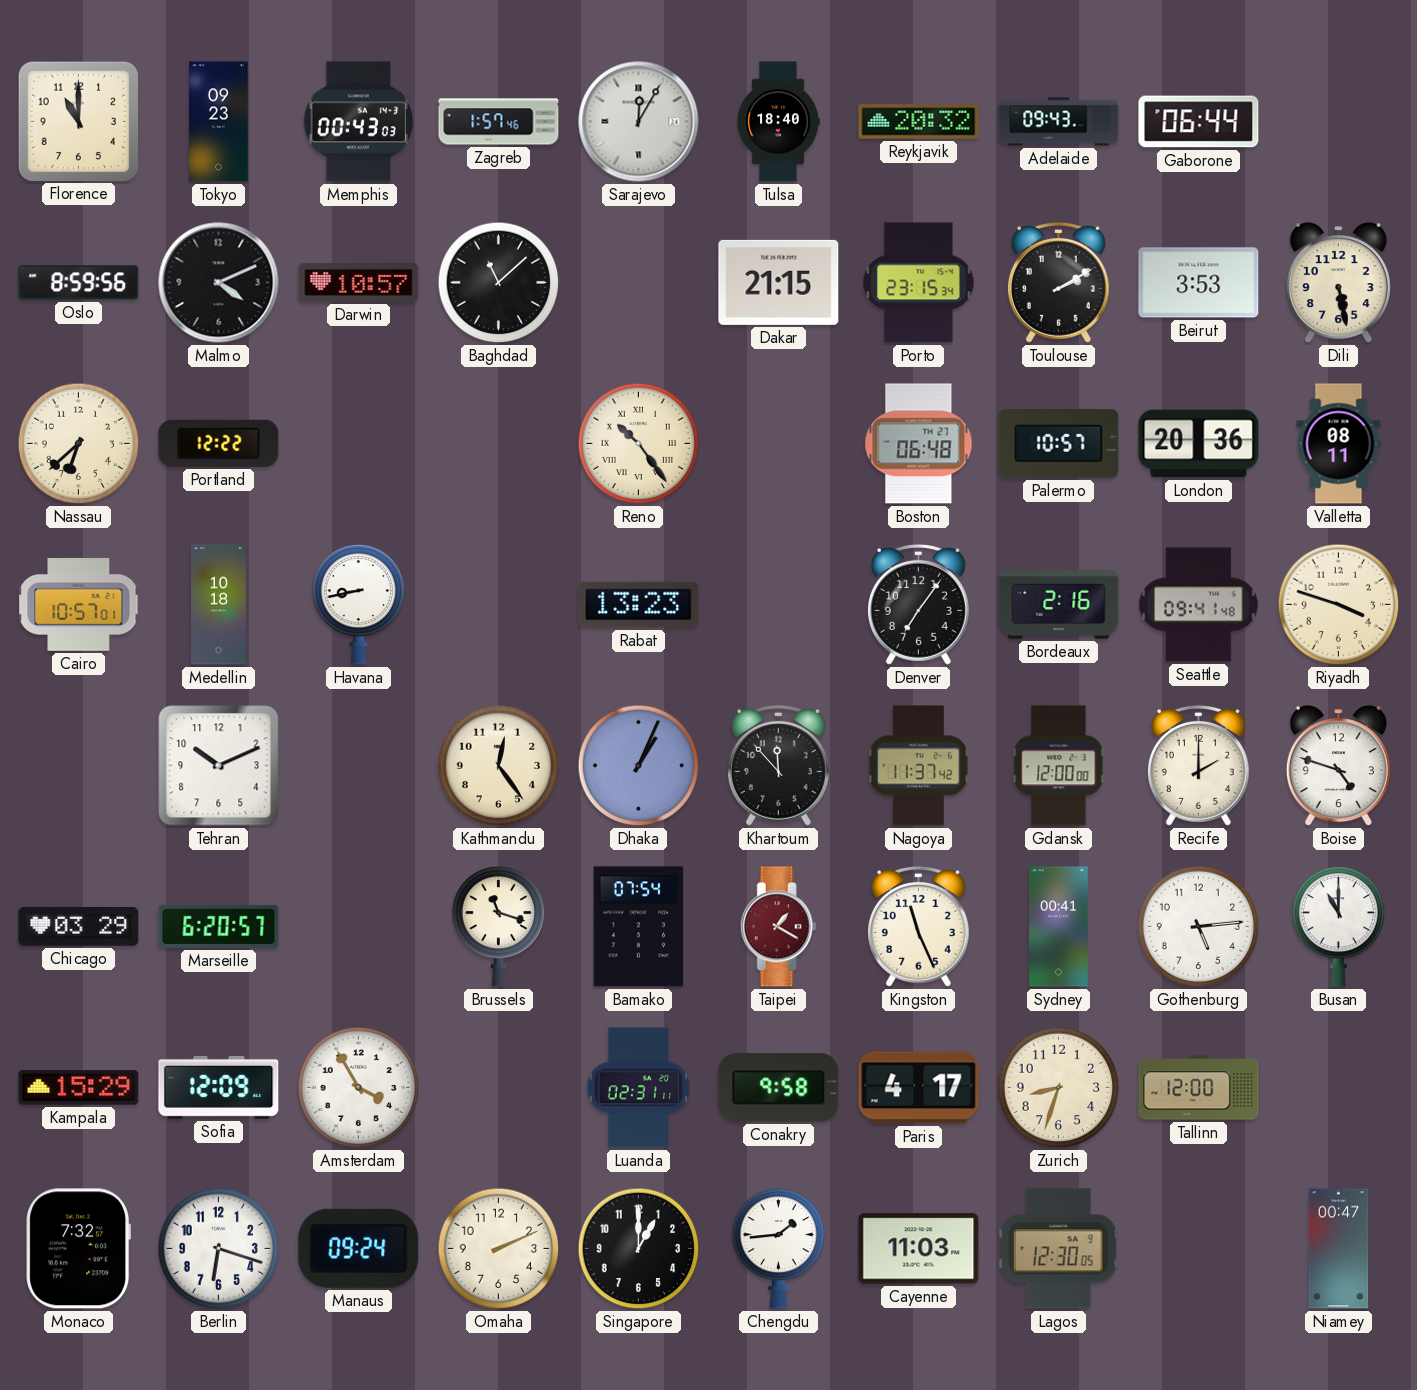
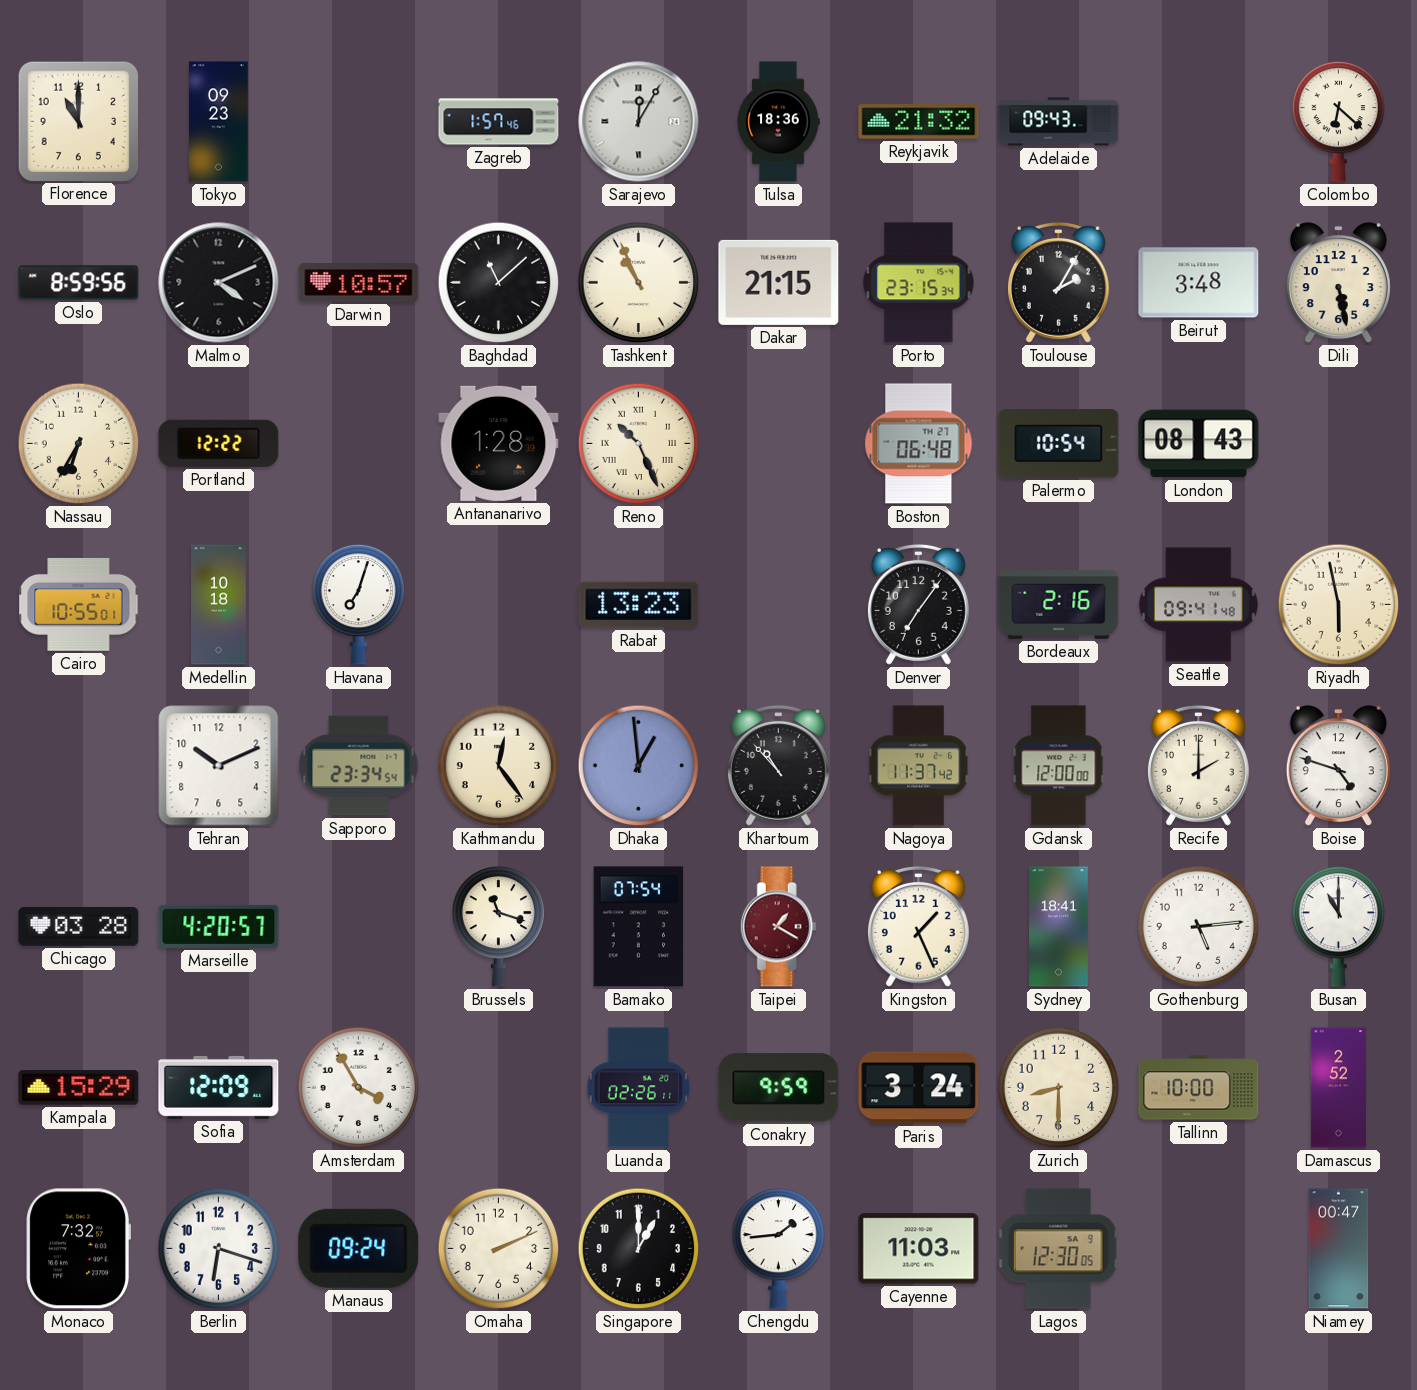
Memphis: 00:43 -> none
Tulsa: 18:40 -> 18:36
Reykjavik: 20:32 -> 21:32
Gaborone: 06:44 -> none
Colombo: none -> 6:22
Tashkent: none -> 10:56
Toulouse: 2:10 -> 2:05
Beirut: 3:53 -> 3:48
Nassau: 6:38 -> 6:35
Antananarivo: none -> 1:28
Reno: 10:24 -> 10:26
Palermo: 10:57 -> 10:54
London: 20:36 -> 08:43
Valletta: 08:11 -> none
Cairo: 10:57 -> 10:55
Havana: 8:43 -> 7:03
Riyadh: 3:48 -> 5:58
Sapporo: none -> 23:34
Dhaka: 1:04 -> 12:59
Khartoum: 11:53 -> 10:53
Chicago: 03:29 -> 03:28
Marseille: 6:20 -> 4:20
Kingston: 11:26 -> 1:26
Sydney: 00:41 -> 18:41
Luanda: 02:31 -> 02:26
Conakry: 9:58 -> 9:59
Paris: 4:17 -> 3:24
Zurich: 8:33 -> 8:30
Tallinn: 12:00 -> 10:00
Damascus: none -> 2:52
